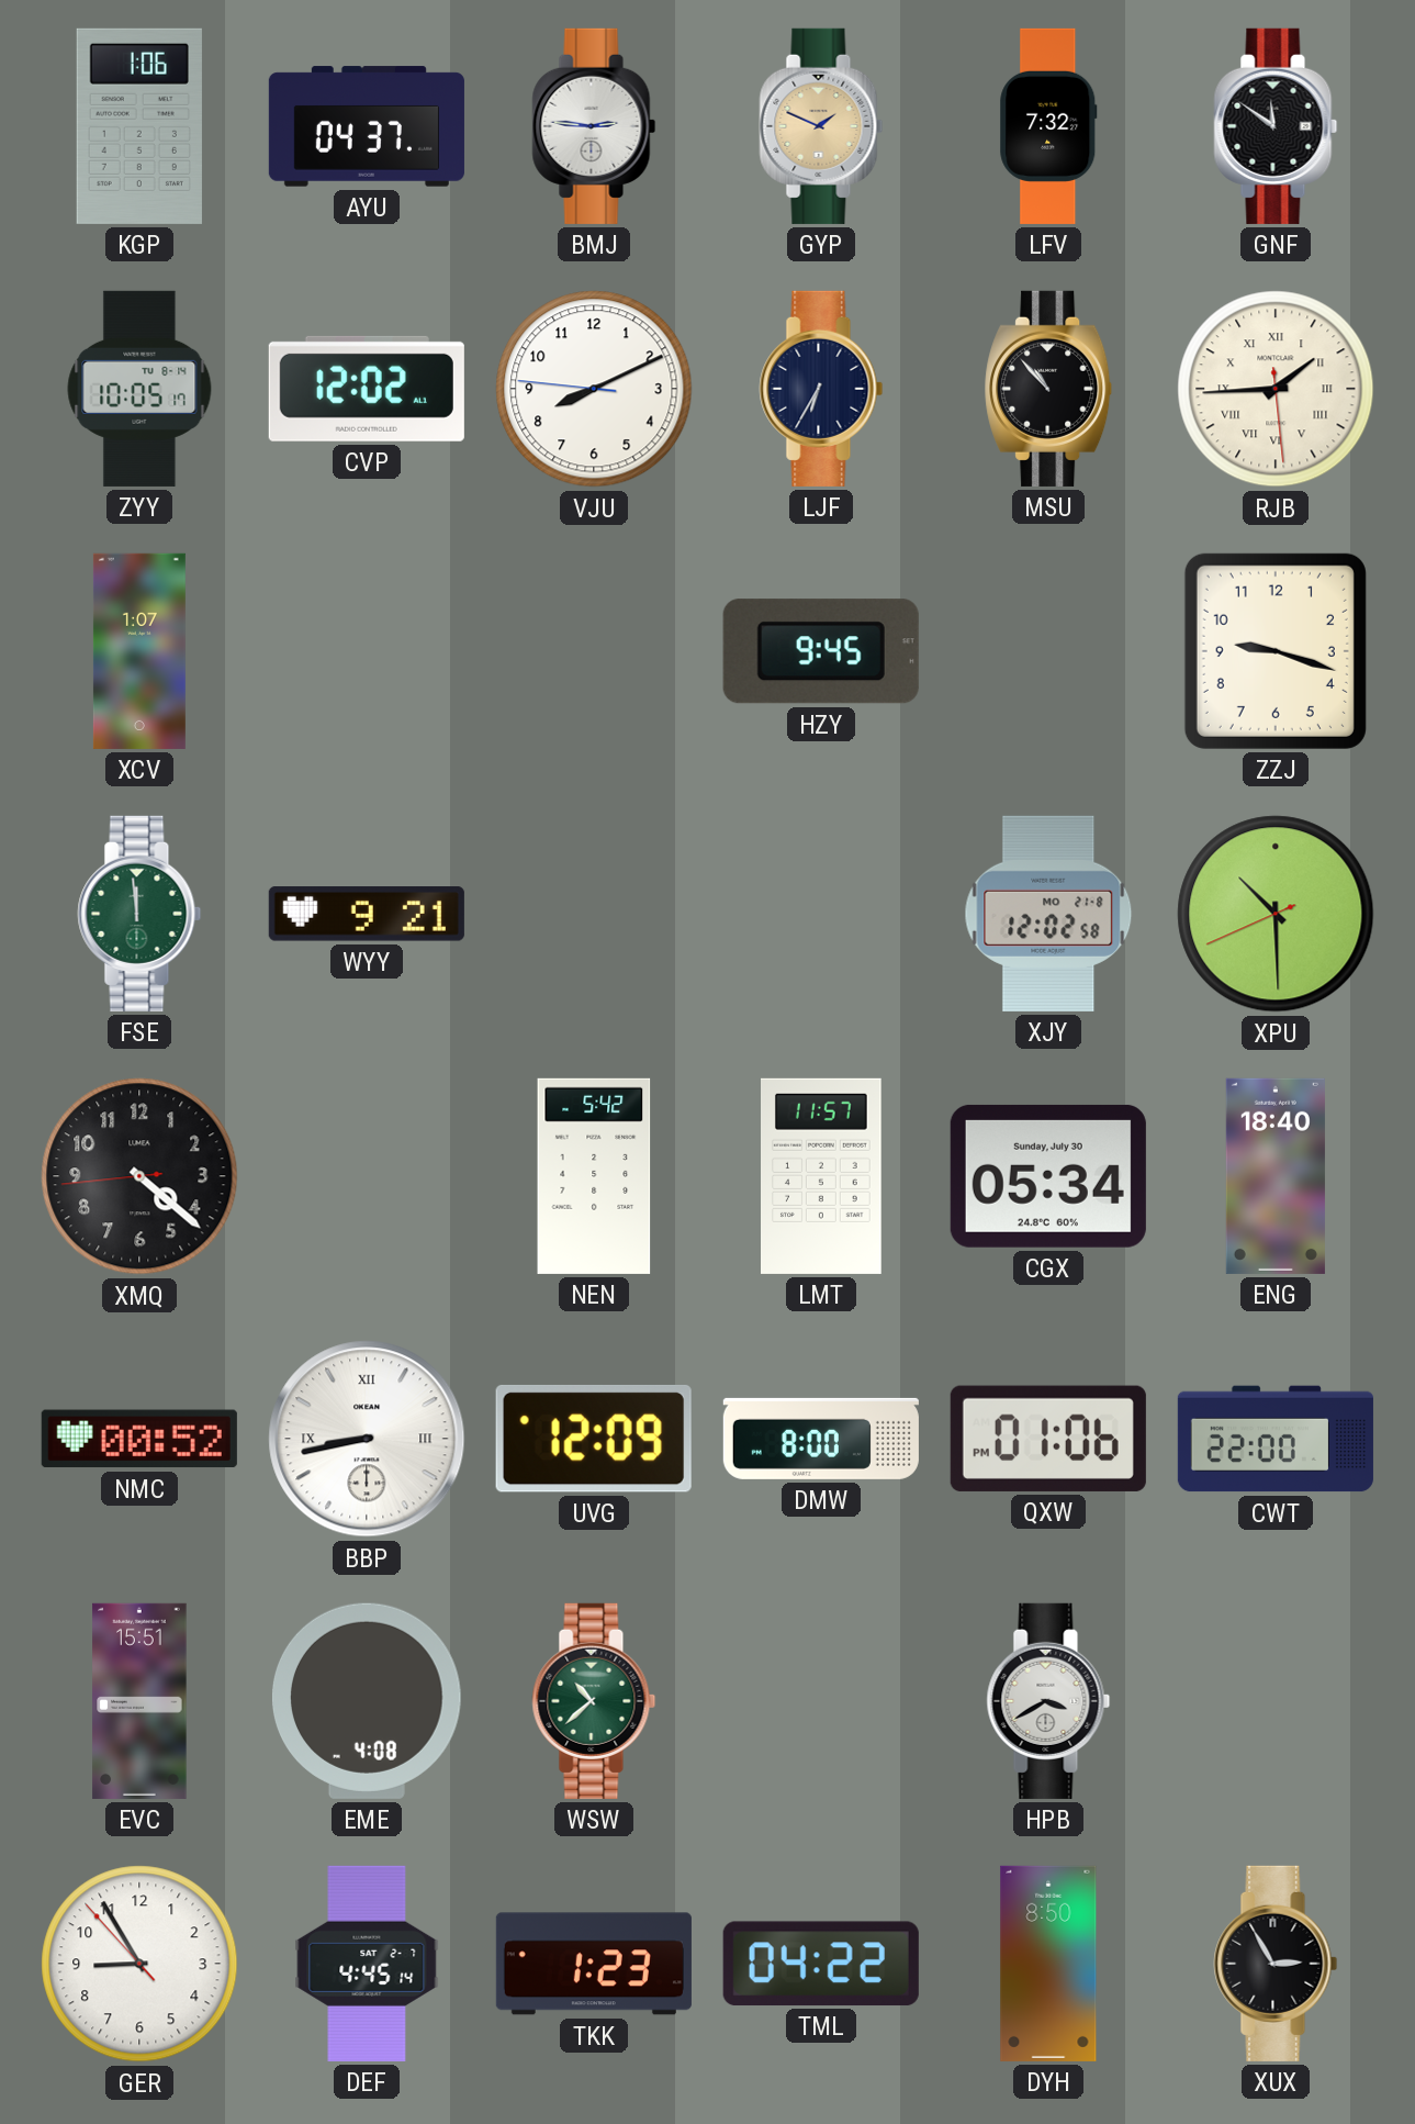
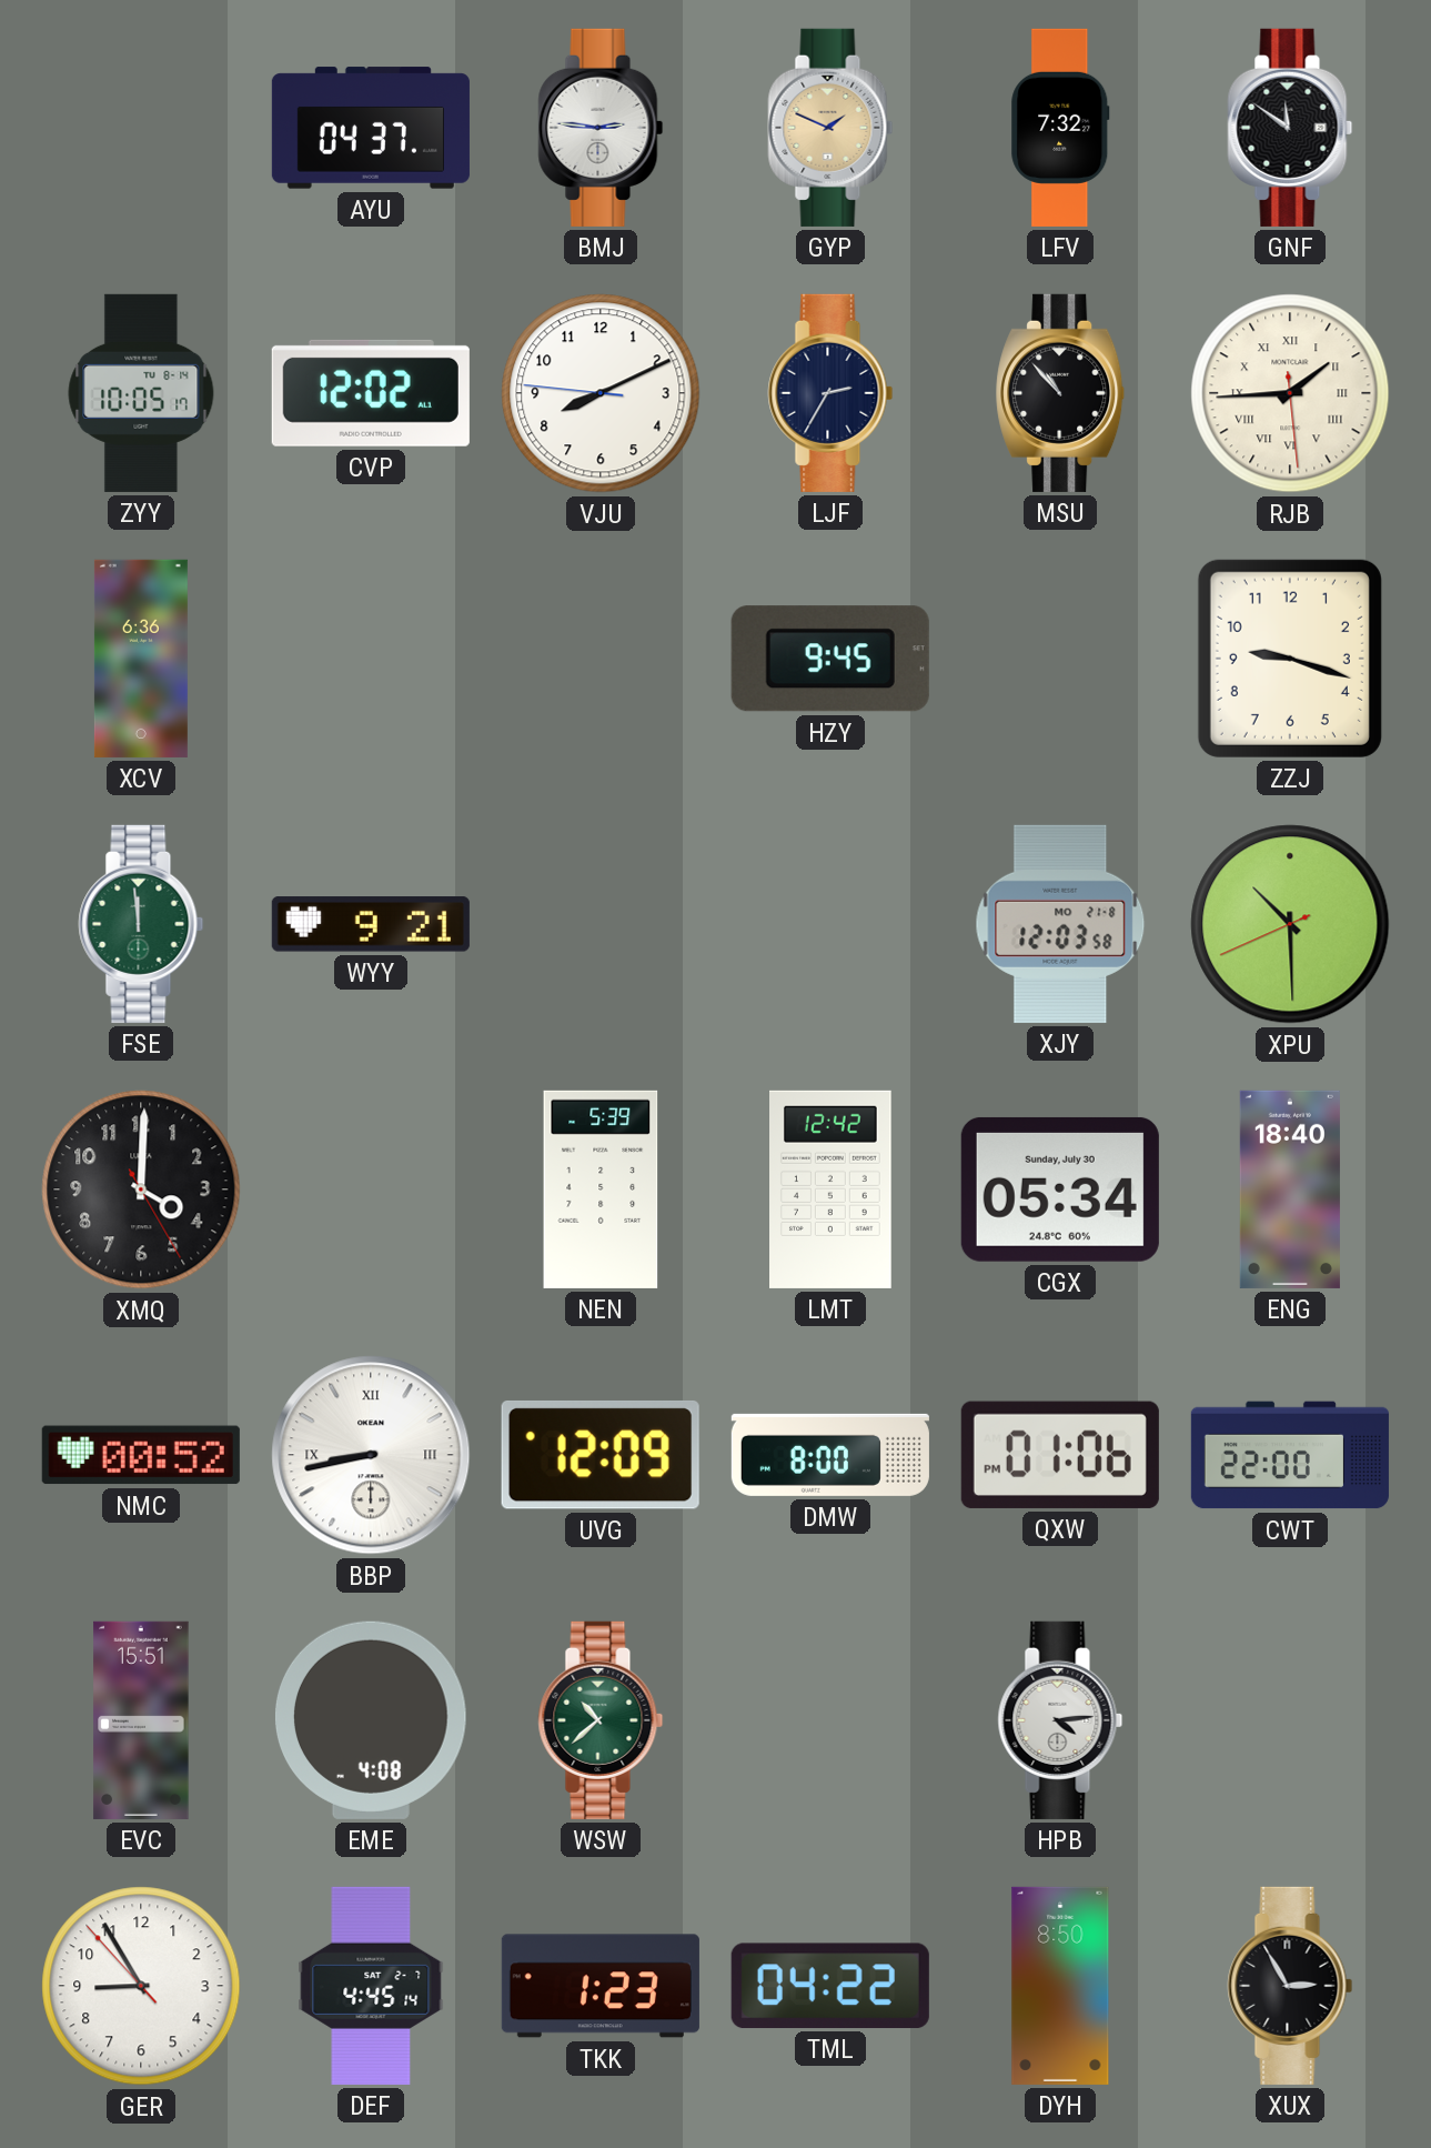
KGP: 1:06 -> none
LJF: 6:35 -> 2:35
XCV: 1:07 -> 6:36
XJY: 12:02 -> 12:03
XMQ: 4:21 -> 4:00
NEN: 5:42 -> 5:39
LMT: 11:57 -> 12:42
HPB: 3:40 -> 4:14
